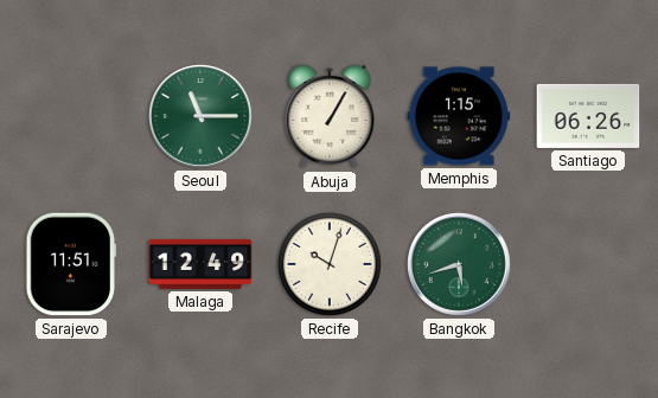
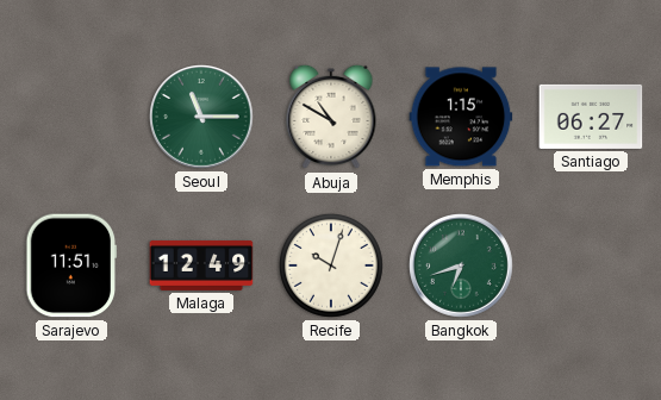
Abuja: 1:05 -> 10:50
Santiago: 06:26 -> 06:27
Bangkok: 5:42 -> 6:42
